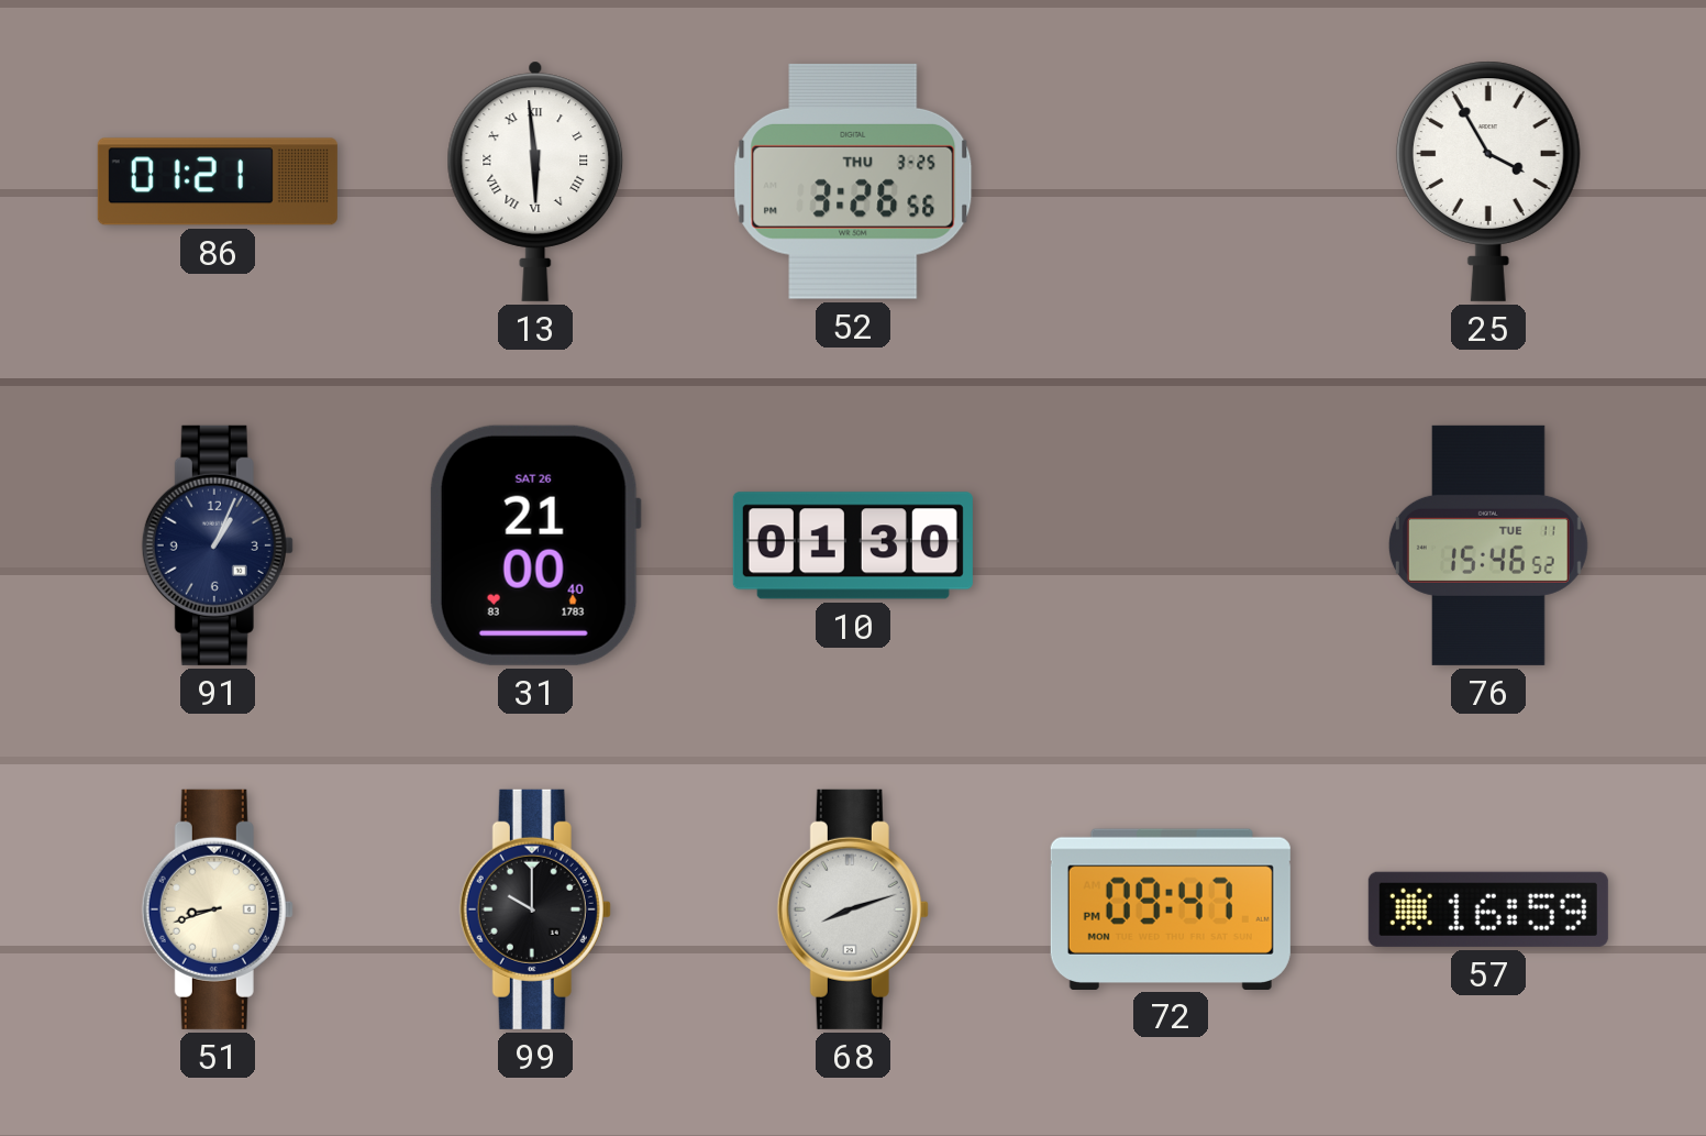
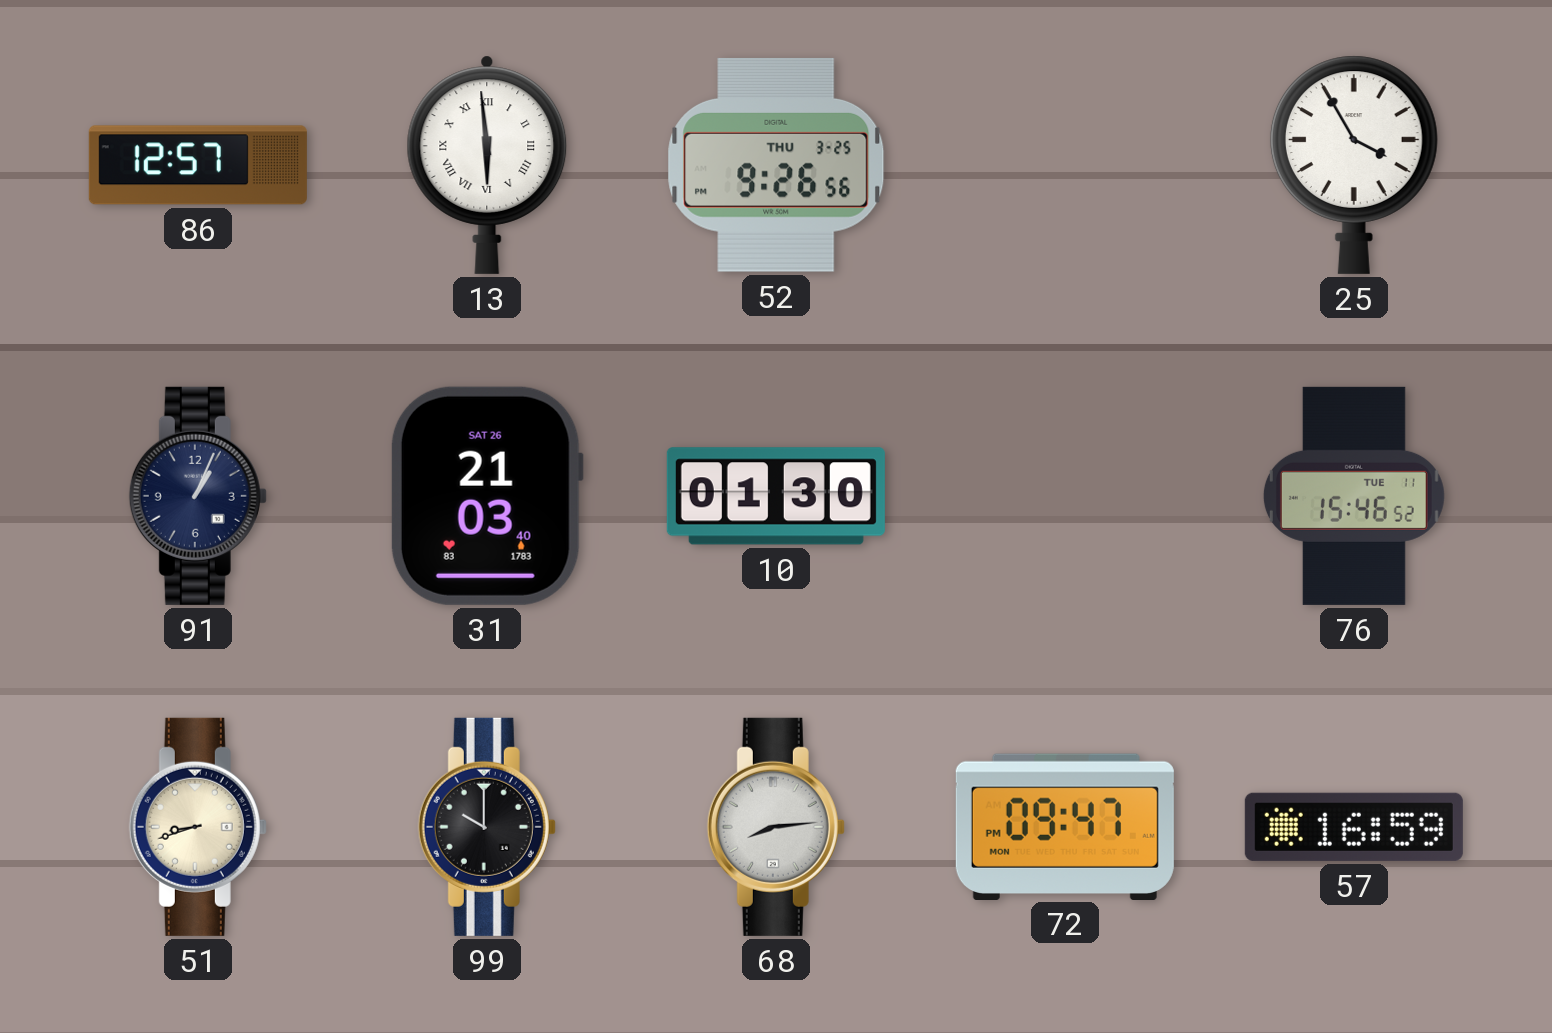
86: 01:21 -> 12:57
52: 3:26 -> 9:26
31: 21:00 -> 21:03
68: 8:12 -> 8:14
